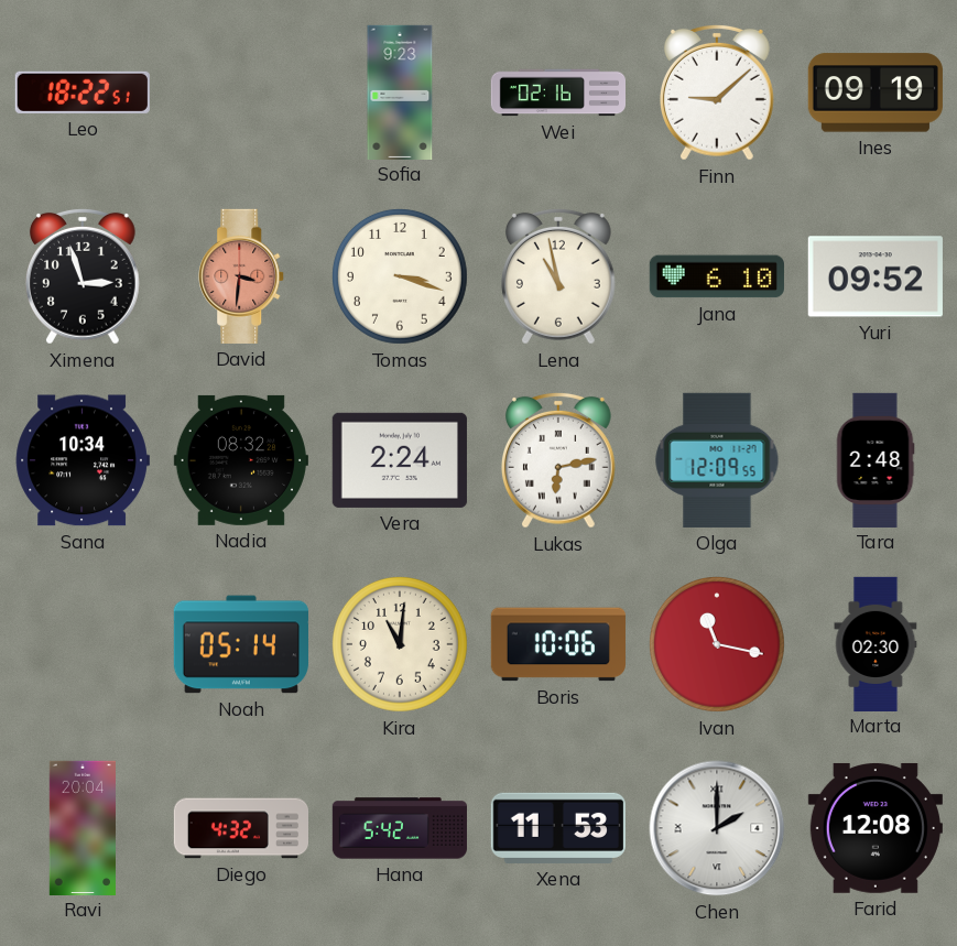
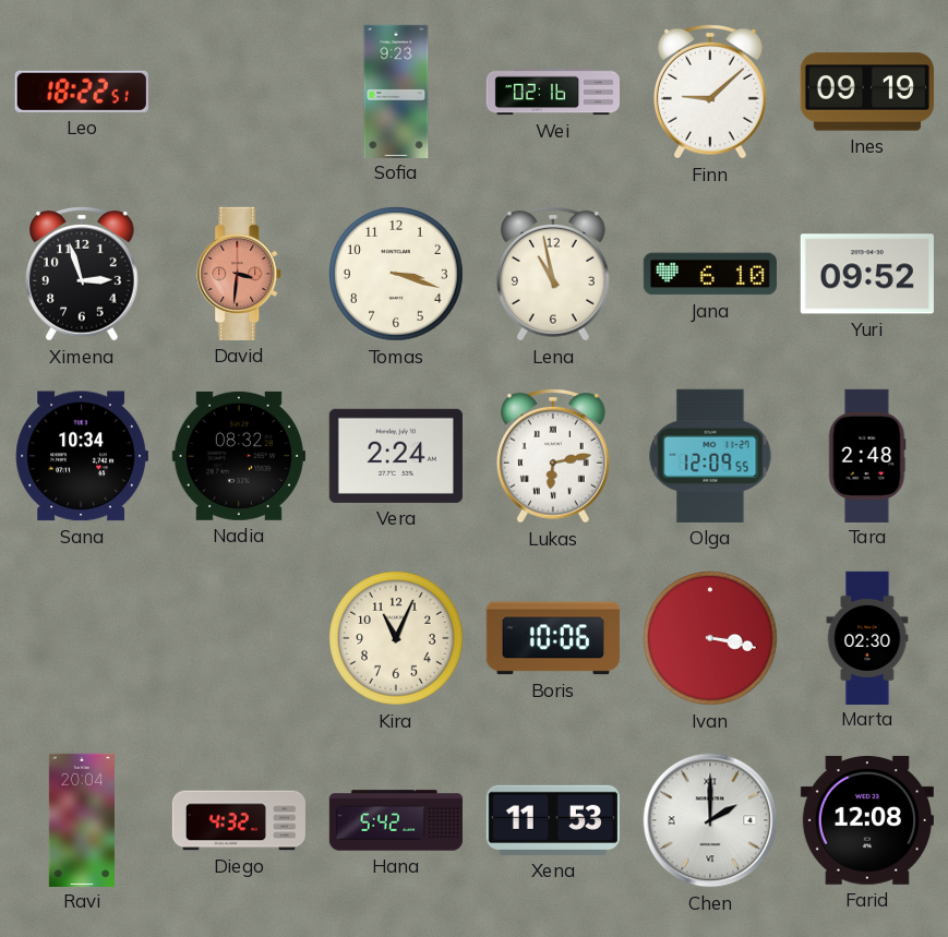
Noah: 05:14 -> none
Kira: 11:01 -> 11:04
Ivan: 11:17 -> 3:17
